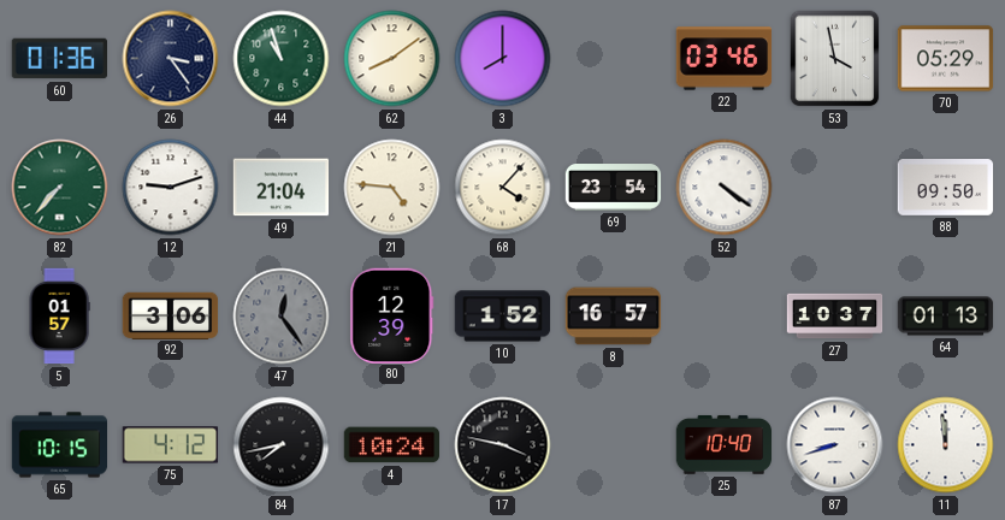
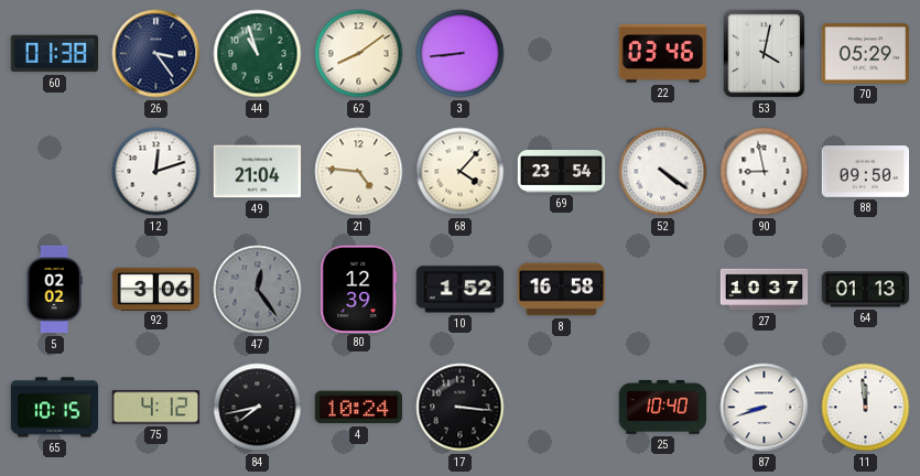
60: 01:36 -> 01:38
3: 8:00 -> 8:44
53: 3:58 -> 4:02
82: 7:37 -> none
12: 9:12 -> 12:12
90: none -> 8:58
5: 01:57 -> 02:02
8: 16:57 -> 16:58
17: 3:47 -> 3:16
